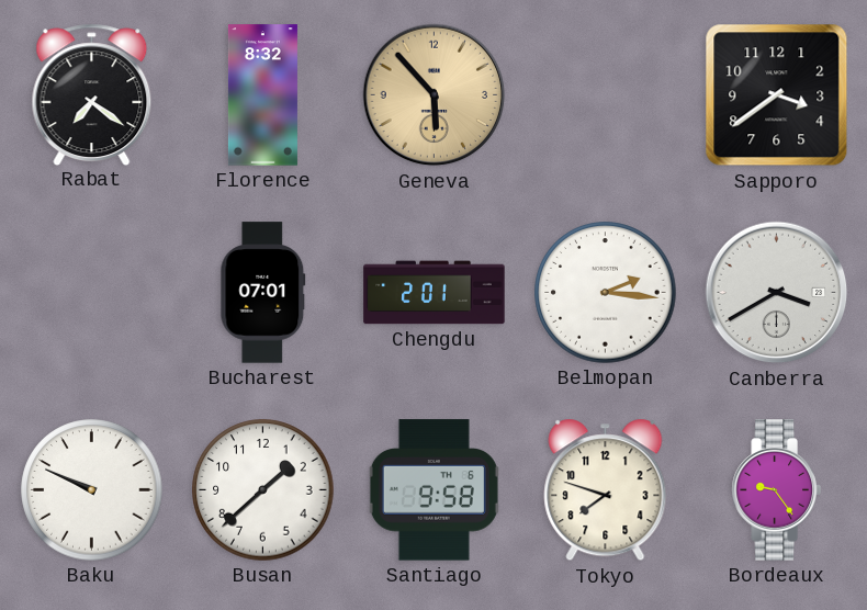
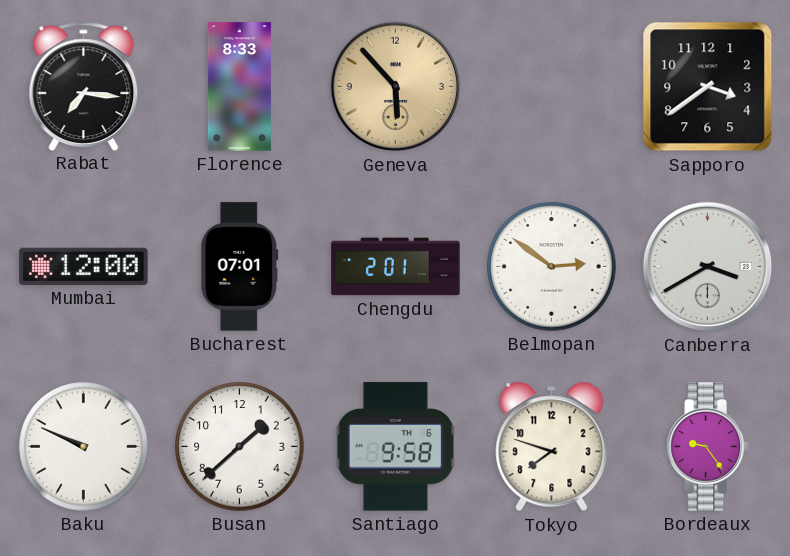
Rabat: 7:21 -> 7:16
Florence: 8:32 -> 8:33
Mumbai: none -> 12:00
Belmopan: 2:16 -> 2:51
